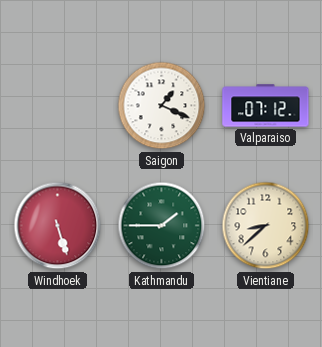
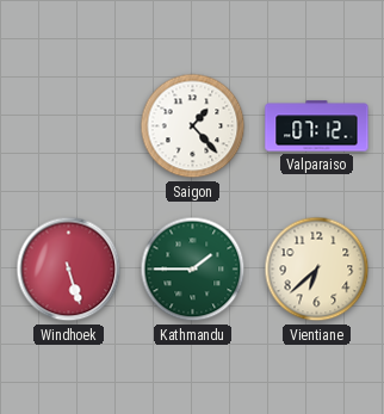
Saigon: 1:19 -> 1:23
Vientiane: 8:38 -> 6:38
